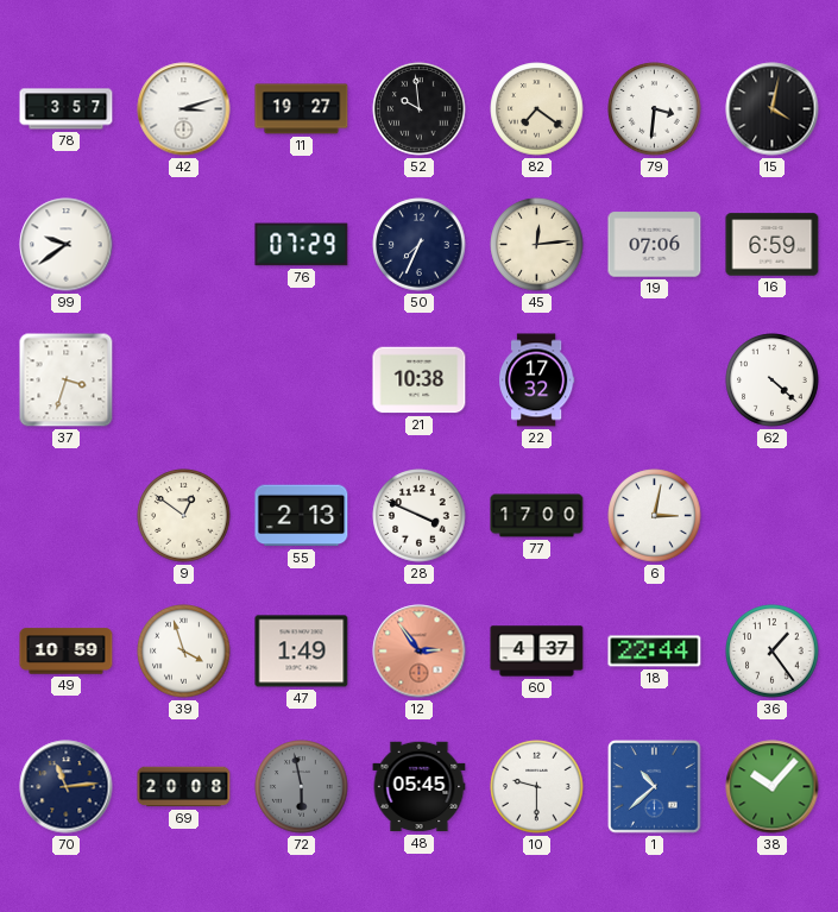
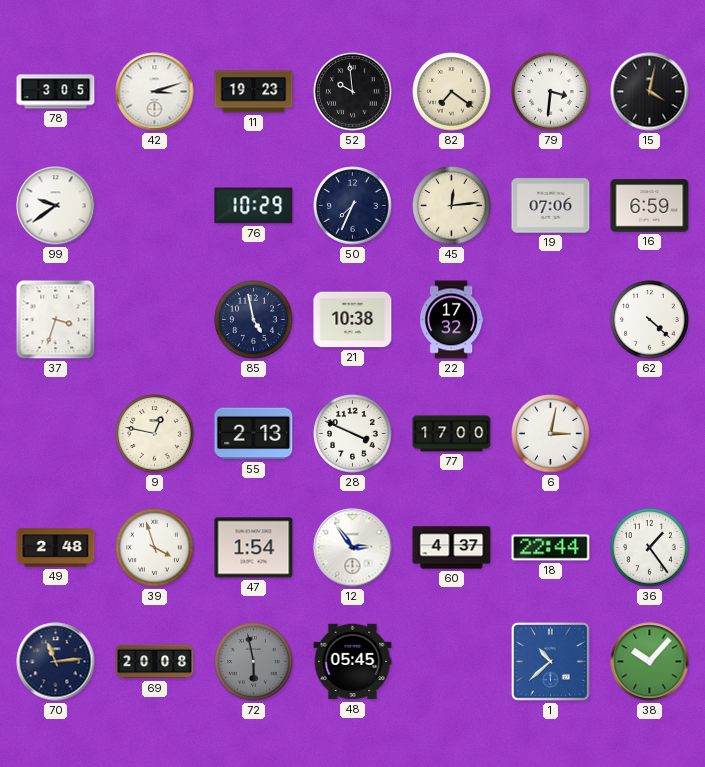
78: 3:57 -> 3:05
11: 19:27 -> 19:23
76: 07:29 -> 10:29
85: none -> 4:58
9: 12:51 -> 12:47
49: 10:59 -> 2:48
47: 1:49 -> 1:54
12 dial: salmon -> white
10: 9:30 -> none
